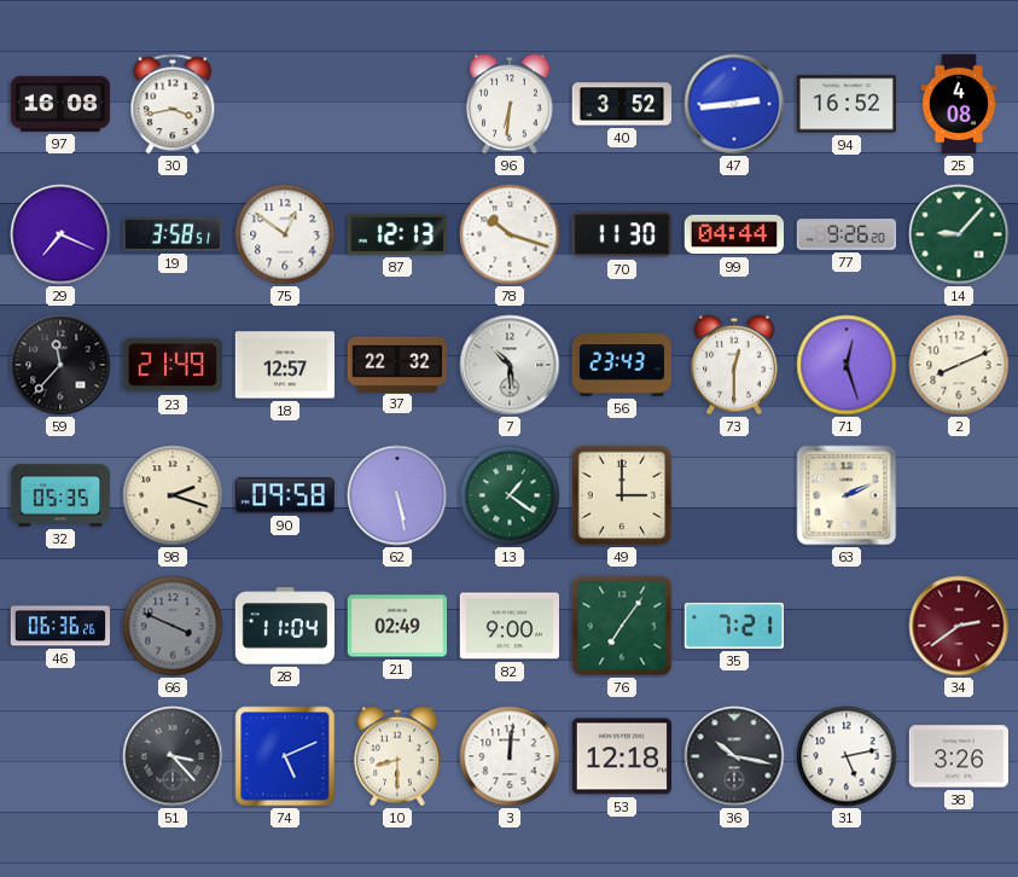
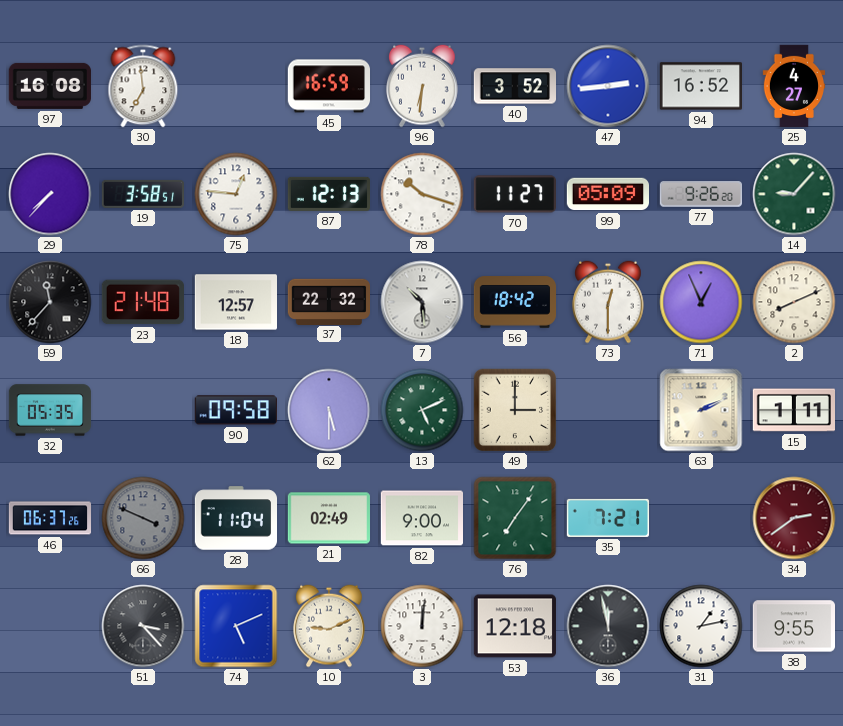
30: 3:43 -> 6:59
45: none -> 16:59
25: 4:08 -> 4:27
29: 7:19 -> 7:37
75: 12:51 -> 12:46
70: 11:30 -> 11:27
99: 04:44 -> 05:09
23: 21:49 -> 21:48
56: 23:43 -> 18:42
71: 12:27 -> 12:56
98: 2:18 -> none
62: 5:28 -> 5:30
13: 1:21 -> 5:11
15: none -> 1:11
46: 06:36 -> 06:37
10: 8:30 -> 9:11
36: 10:17 -> 11:58
31: 5:13 -> 1:13
38: 3:26 -> 9:55
